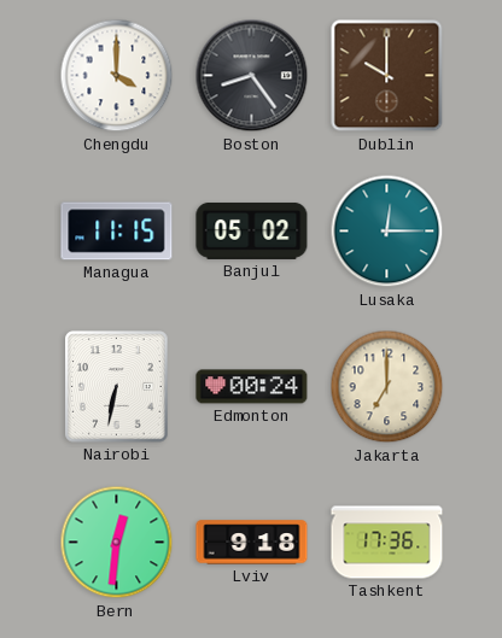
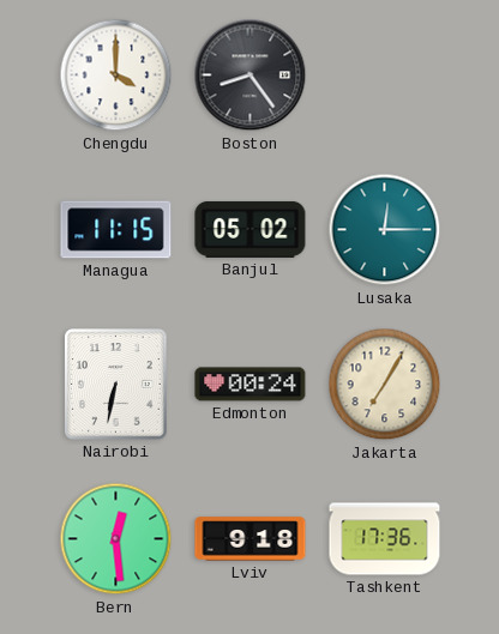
Dublin: 10:00 -> none
Jakarta: 7:00 -> 7:05
Bern: 12:31 -> 12:29
